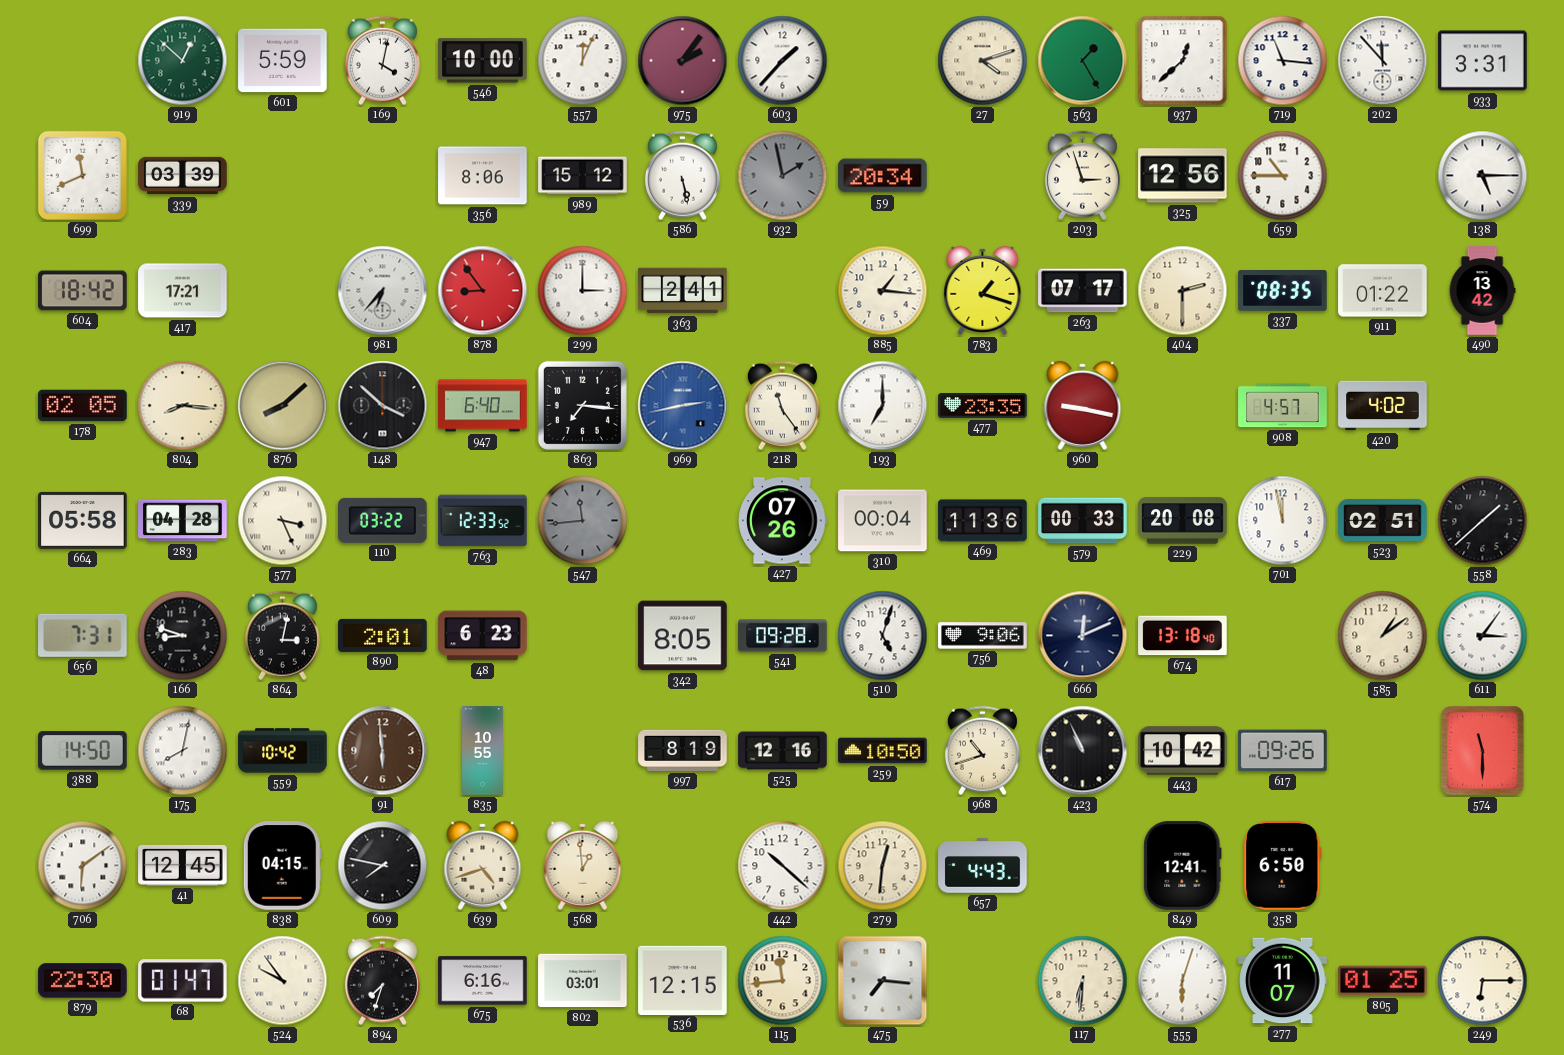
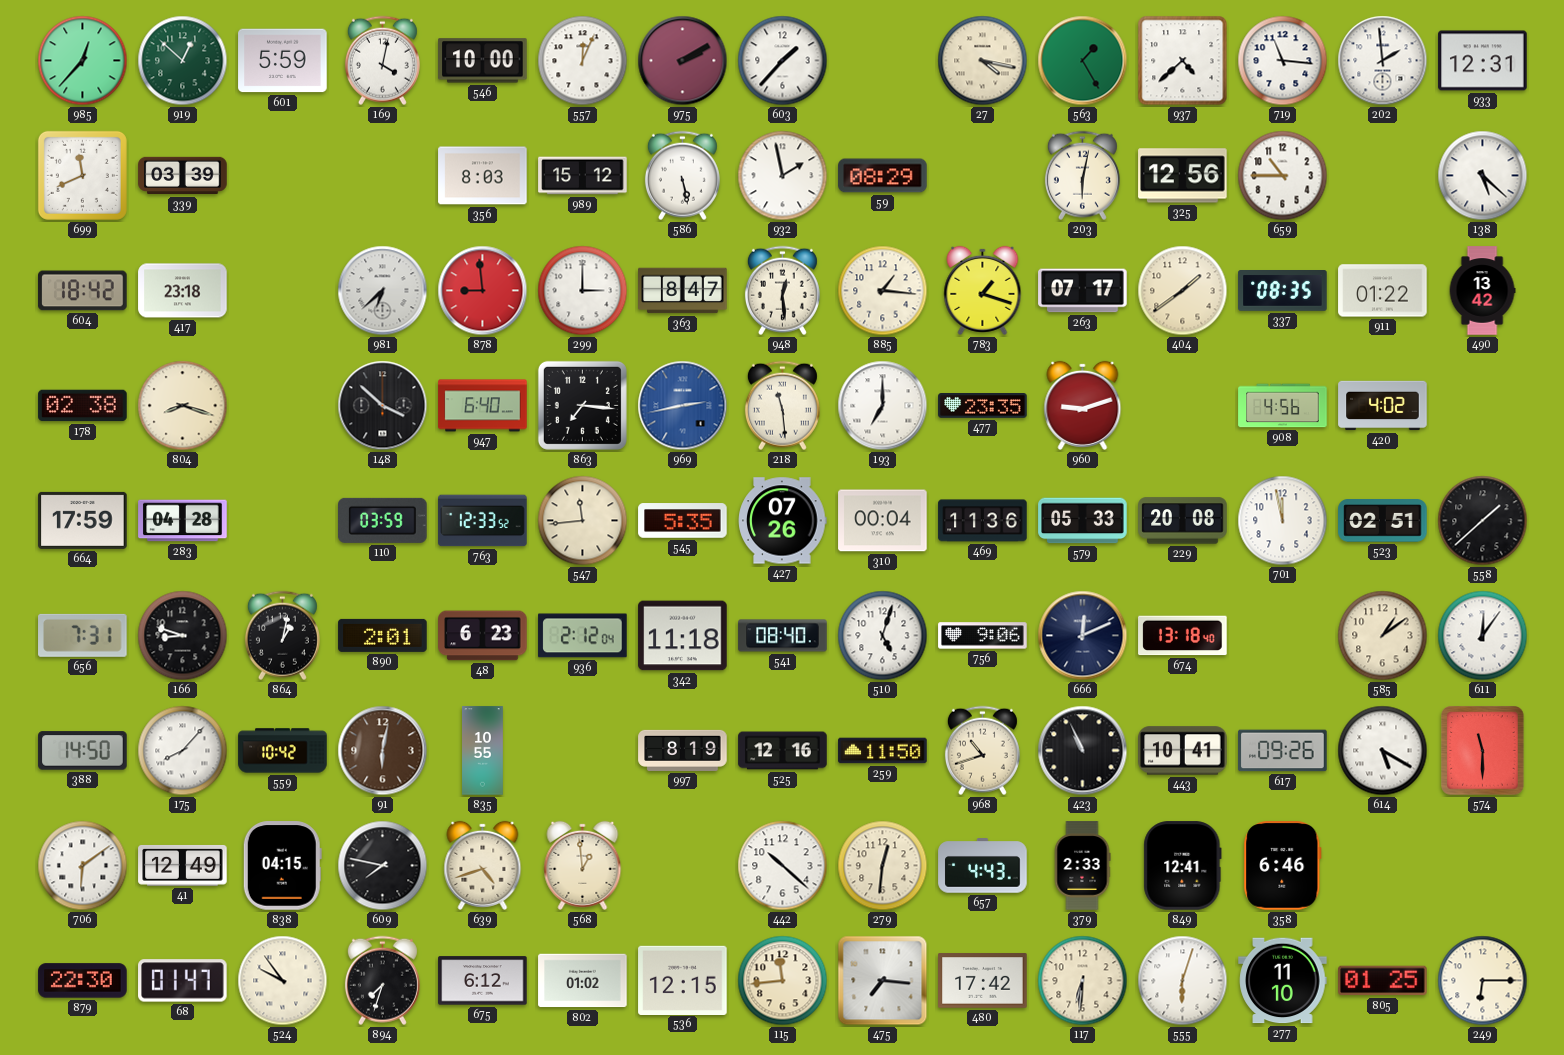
985: none -> 12:37
975: 2:06 -> 2:10
27: 4:12 -> 4:17
937: 12:38 -> 4:38
202: 11:53 -> 1:59
933: 3:31 -> 12:31
356: 8:06 -> 8:03
932 dial: grey -> white
59: 20:34 -> 08:29
203: 2:57 -> 6:02
138: 5:15 -> 5:22
417: 17:21 -> 23:18
981: 6:37 -> 6:38
878: 8:54 -> 8:59
363: 2:41 -> 8:47
948: none -> 12:29
404: 2:30 -> 1:39
178: 02:05 -> 02:38
804: 8:16 -> 8:18
876: 8:08 -> none
218: 11:24 -> 11:29
960: 9:17 -> 9:12
908: 4:57 -> 4:56
664: 05:58 -> 17:59
577: 3:26 -> none
110: 03:22 -> 03:59
547 dial: grey -> cream
545: none -> 5:35
579: 00:33 -> 05:33
864: 3:02 -> 1:02
936: none -> 2:12
342: 8:05 -> 11:18
541: 09:28 -> 08:40
611: 3:06 -> 12:06
175: 8:02 -> 8:07
91: 5:59 -> 6:02
259: 10:50 -> 11:50
443: 10:42 -> 10:41
614: none -> 5:20
41: 12:45 -> 12:49
379: none -> 2:33
358: 6:50 -> 6:46
675: 6:16 -> 6:12
802: 03:01 -> 01:02
480: none -> 17:42
277: 11:07 -> 11:10
